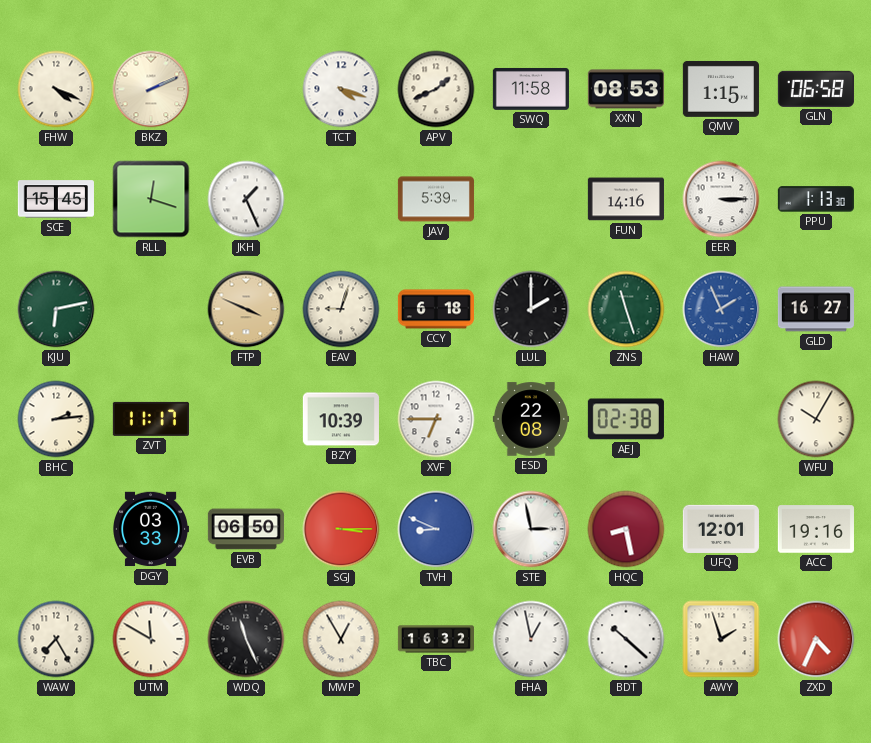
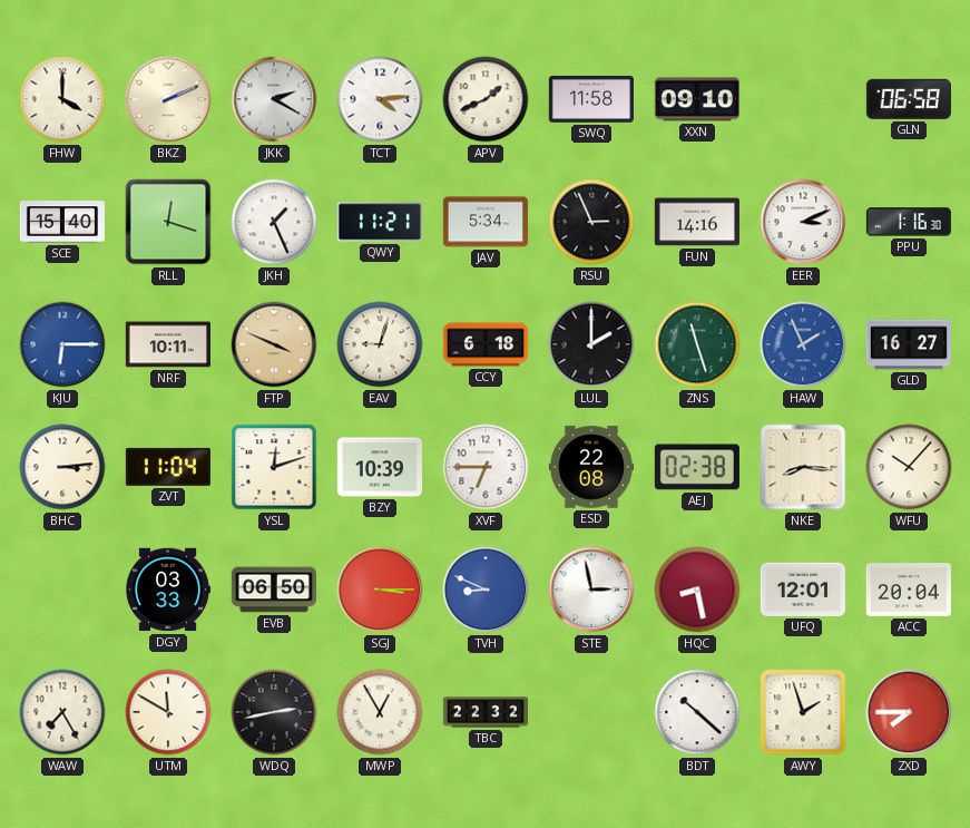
FHW: 4:19 -> 4:00
JKK: none -> 2:20
TCT: 4:18 -> 4:14
XXN: 08:53 -> 09:10
QMV: 1:15 -> none
SCE: 15:45 -> 15:40
QWY: none -> 11:21
JAV: 5:39 -> 5:34
RSU: none -> 2:56
EER: 3:15 -> 3:11
PPU: 1:13 -> 1:16
KJU: 6:13 -> 6:15
KJU dial: green -> blue
NRF: none -> 10:11
BHC: 2:14 -> 3:14
ZVT: 11:17 -> 11:04
YSL: none -> 12:12
NKE: none -> 8:16
WFU: 10:05 -> 10:07
ACC: 19:16 -> 20:04
WDQ: 11:26 -> 2:43
TBC: 16:32 -> 22:32
FHA: 12:58 -> none
ZXD: 4:34 -> 7:45
